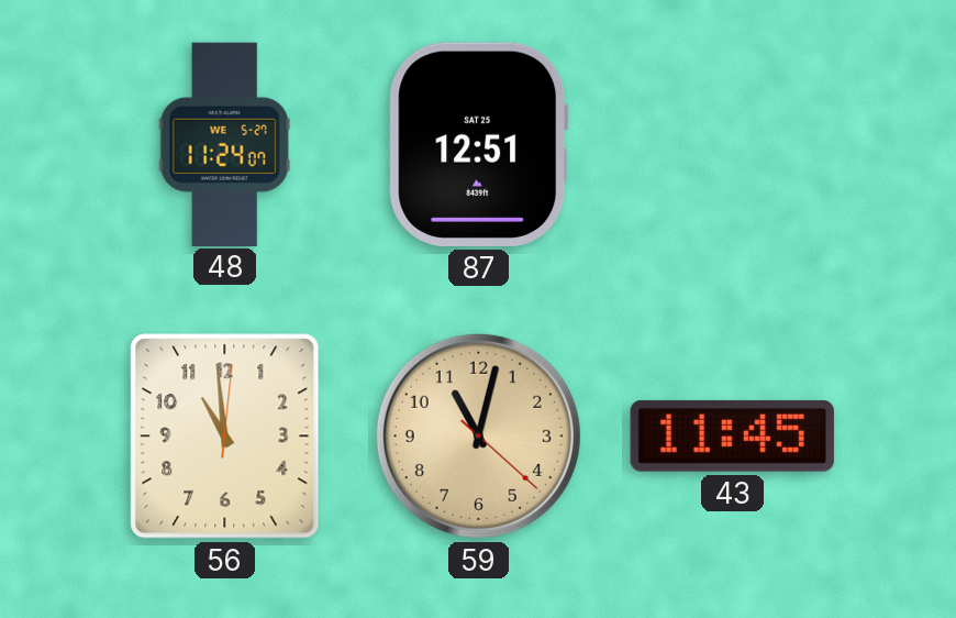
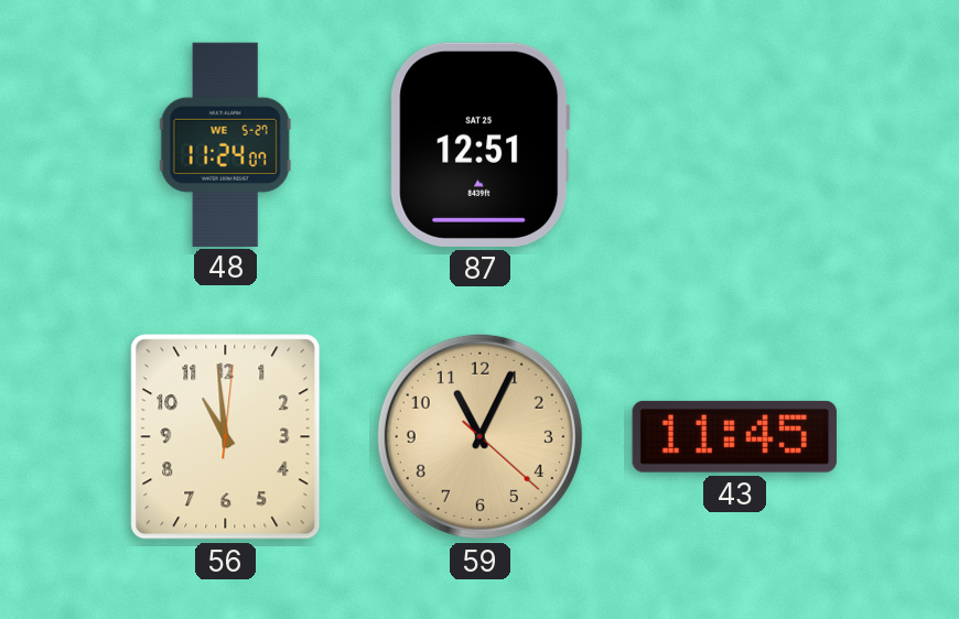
59: 11:02 -> 11:04
